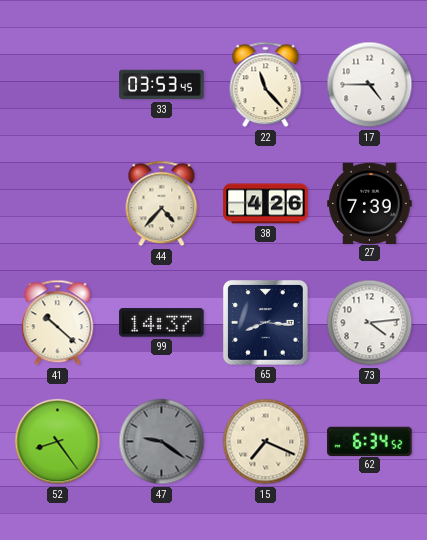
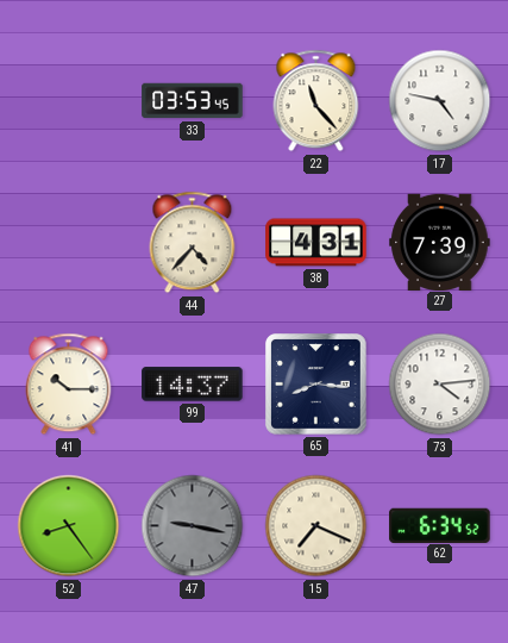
17: 4:45 -> 4:47
38: 4:26 -> 4:31
41: 10:22 -> 10:15
47: 9:21 -> 9:17
